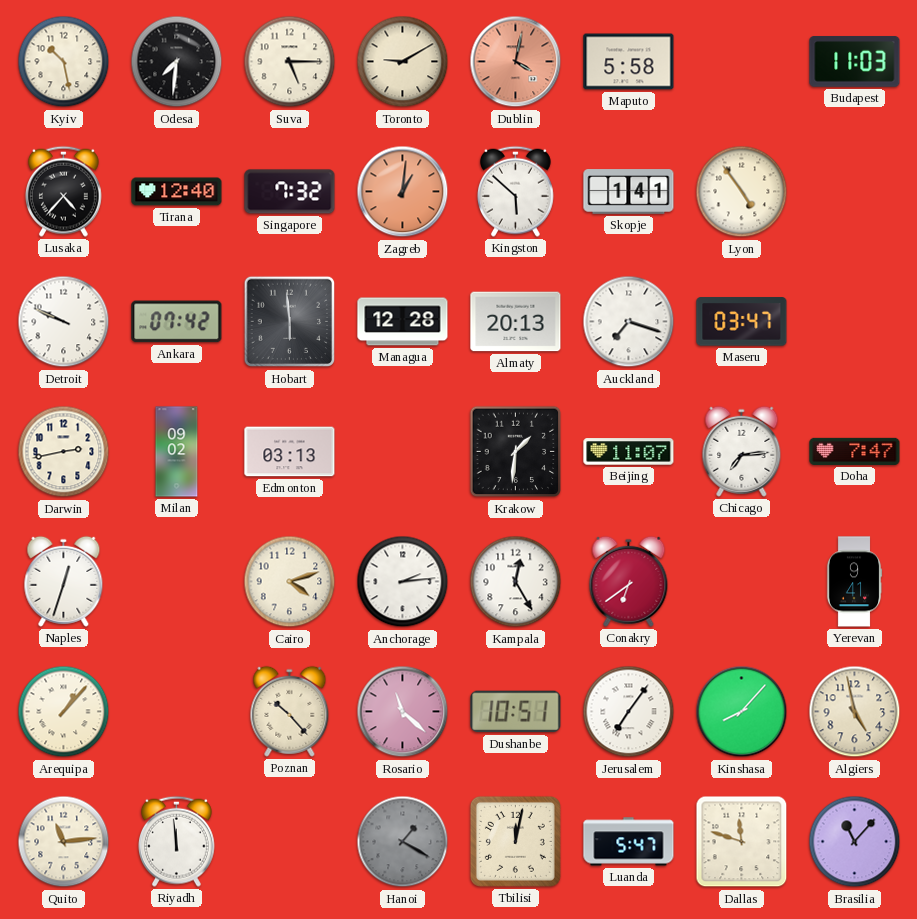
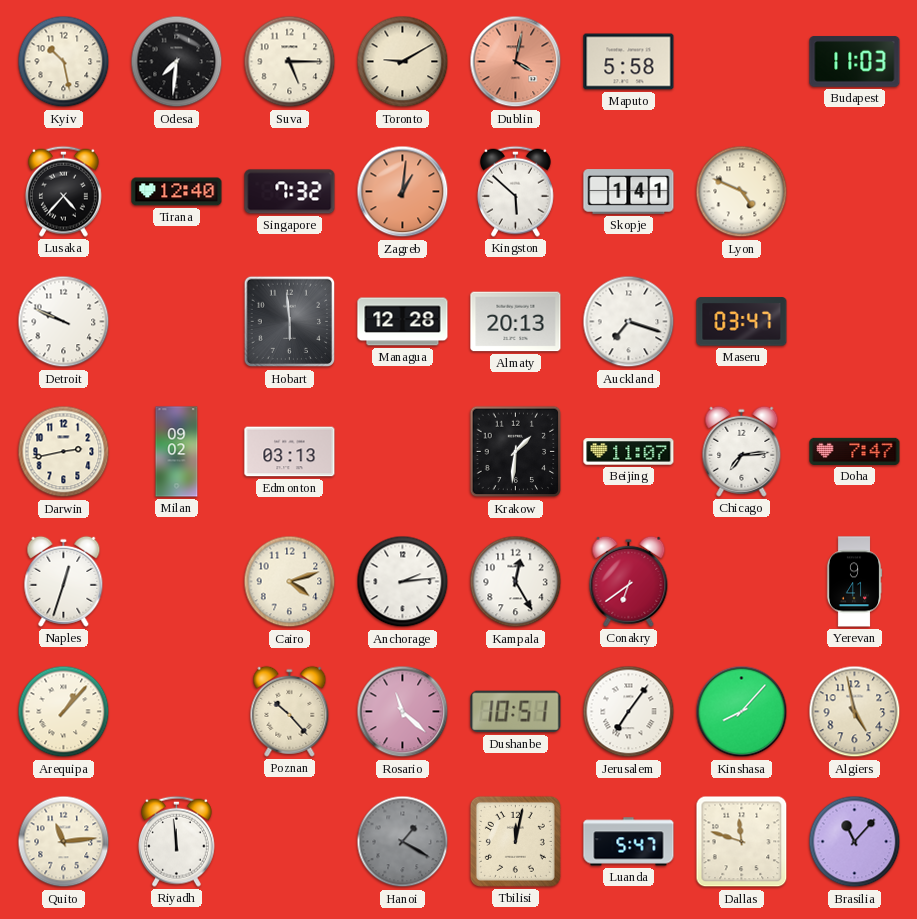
Lyon: 4:54 -> 4:49
Ankara: 07:42 -> none
